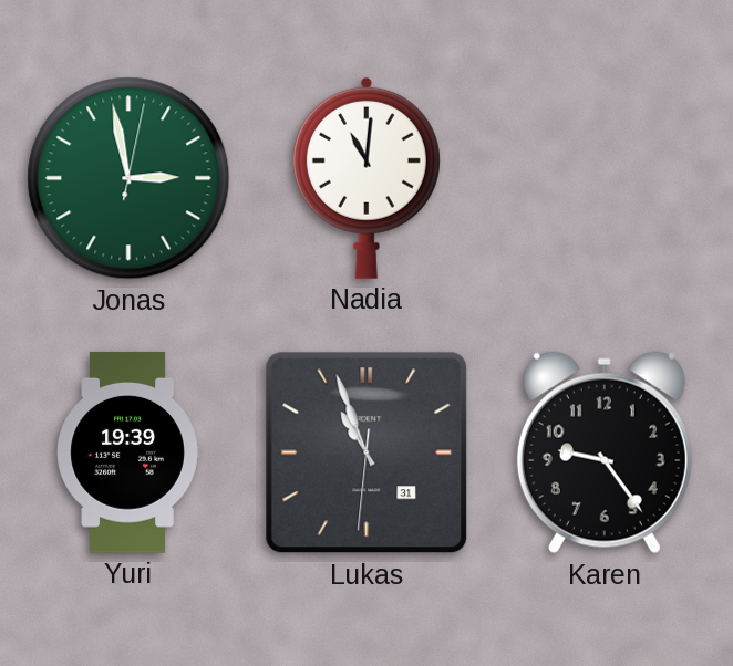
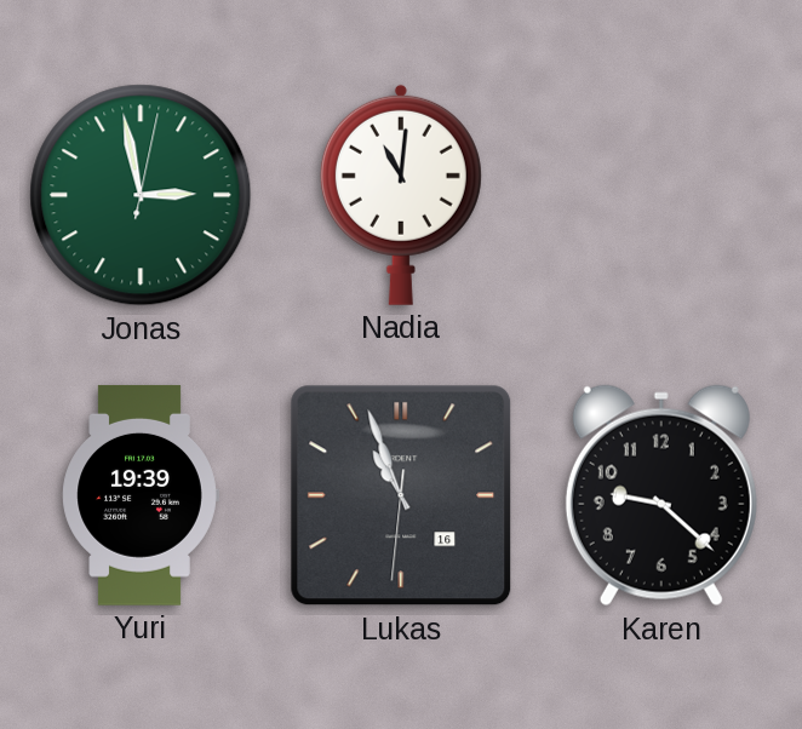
Lukas date: 31 -> 16
Karen: 9:24 -> 9:22
